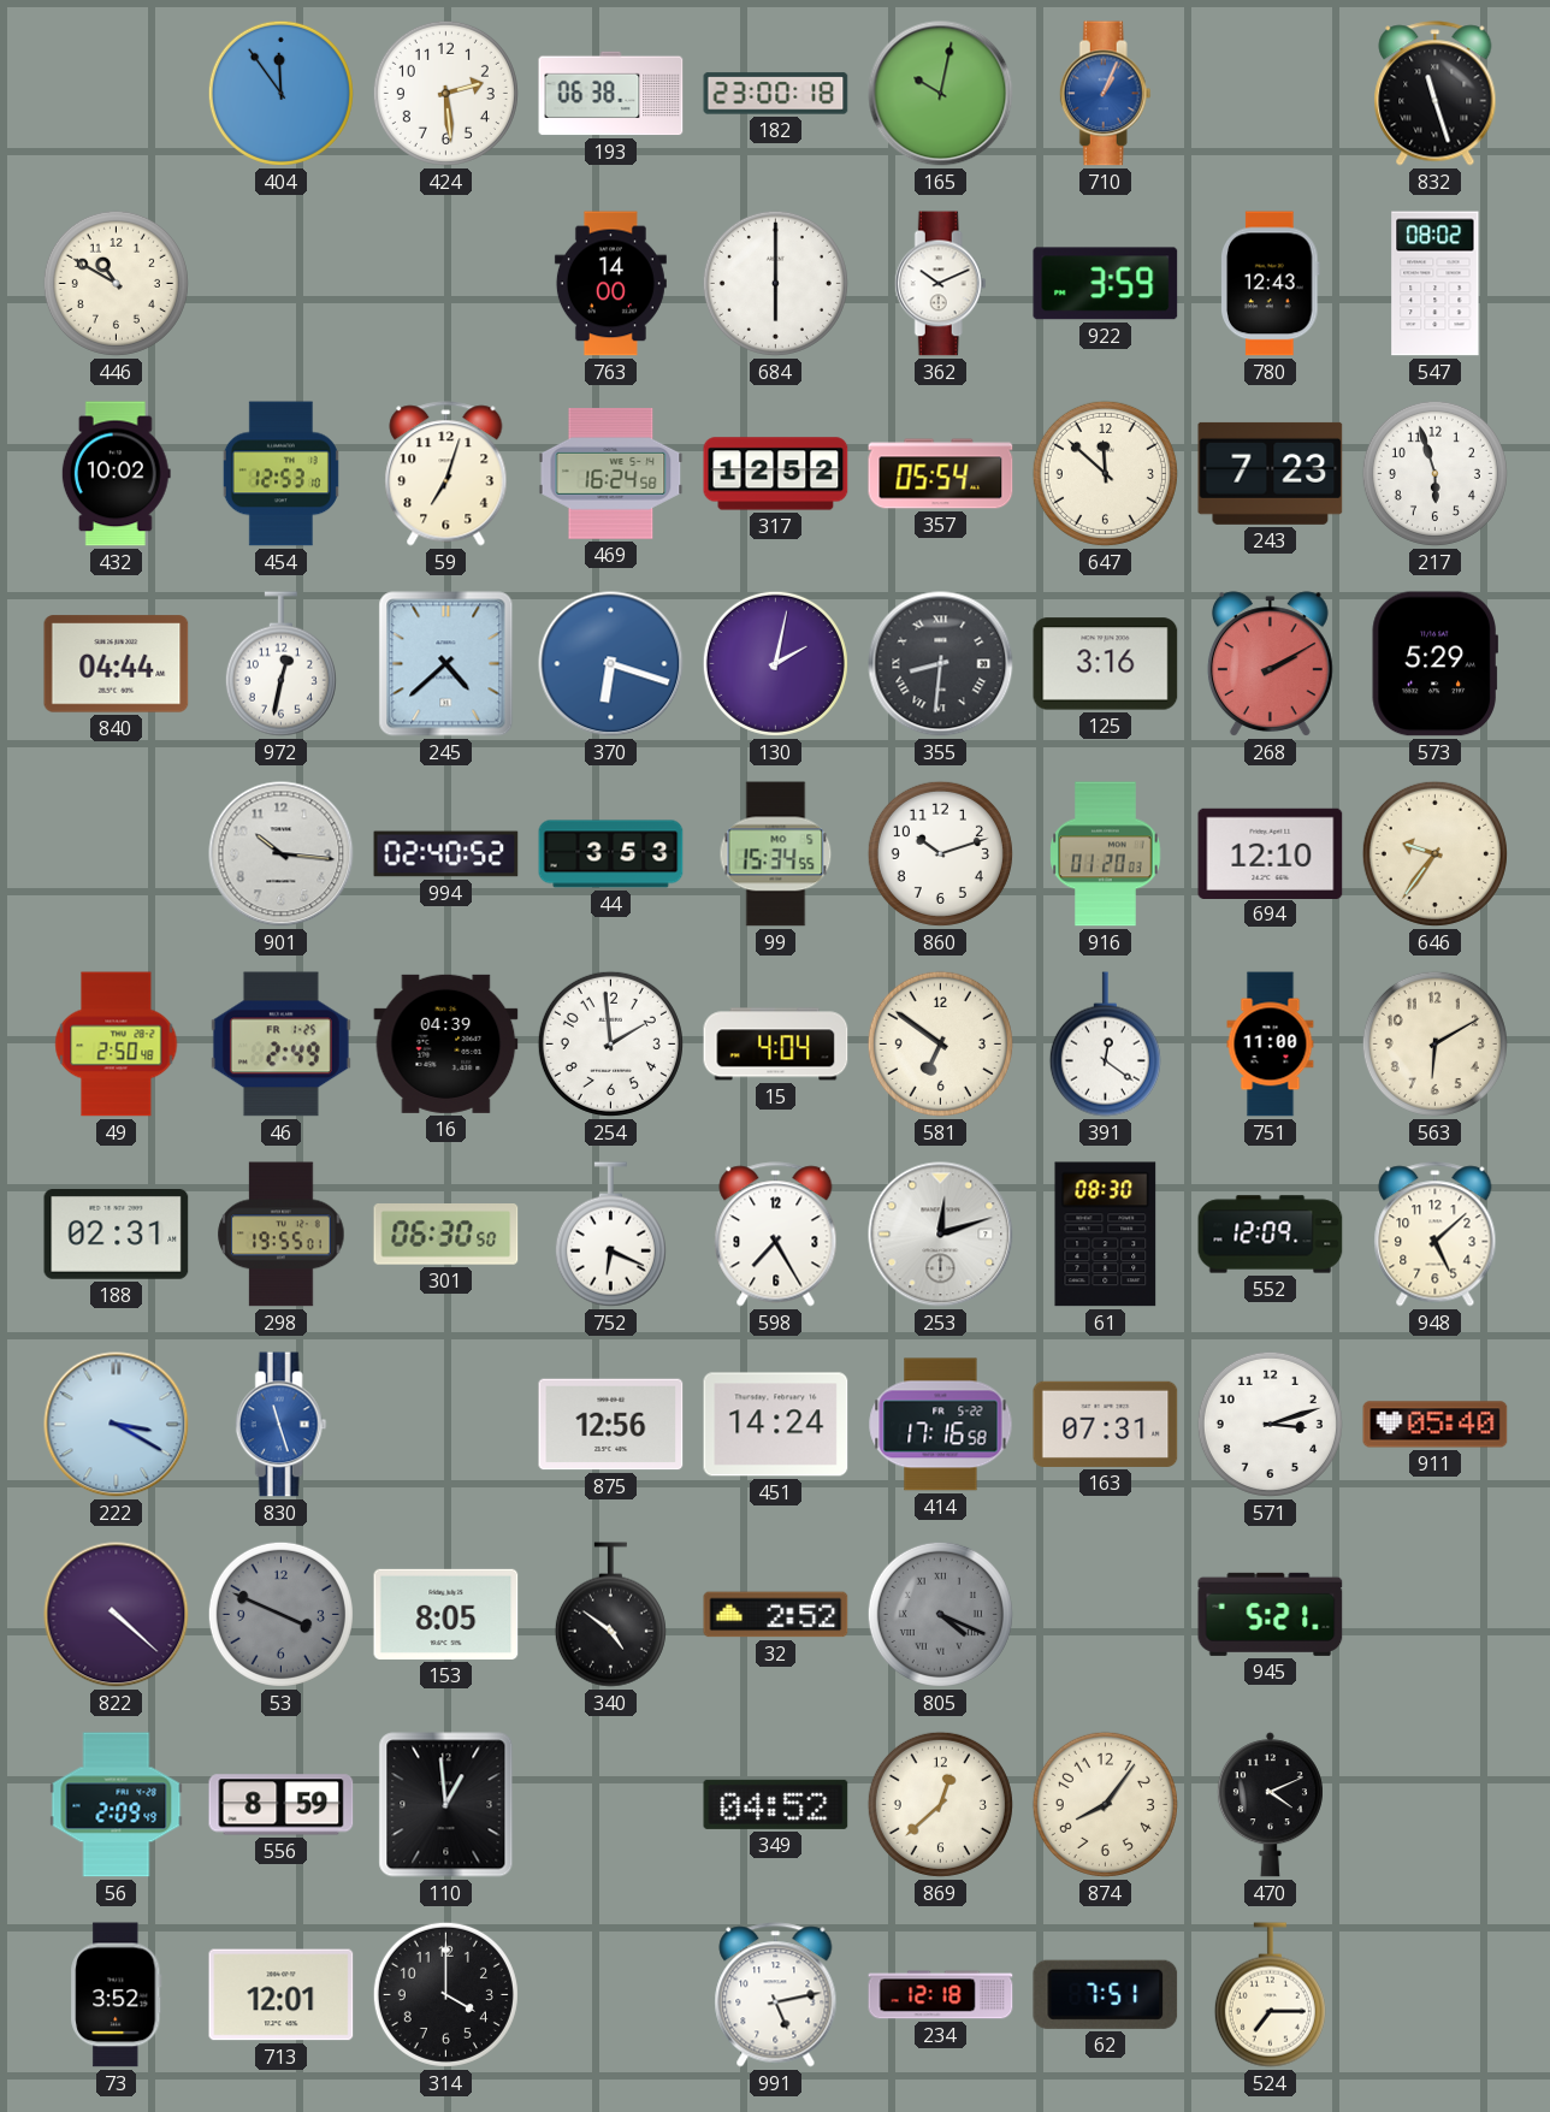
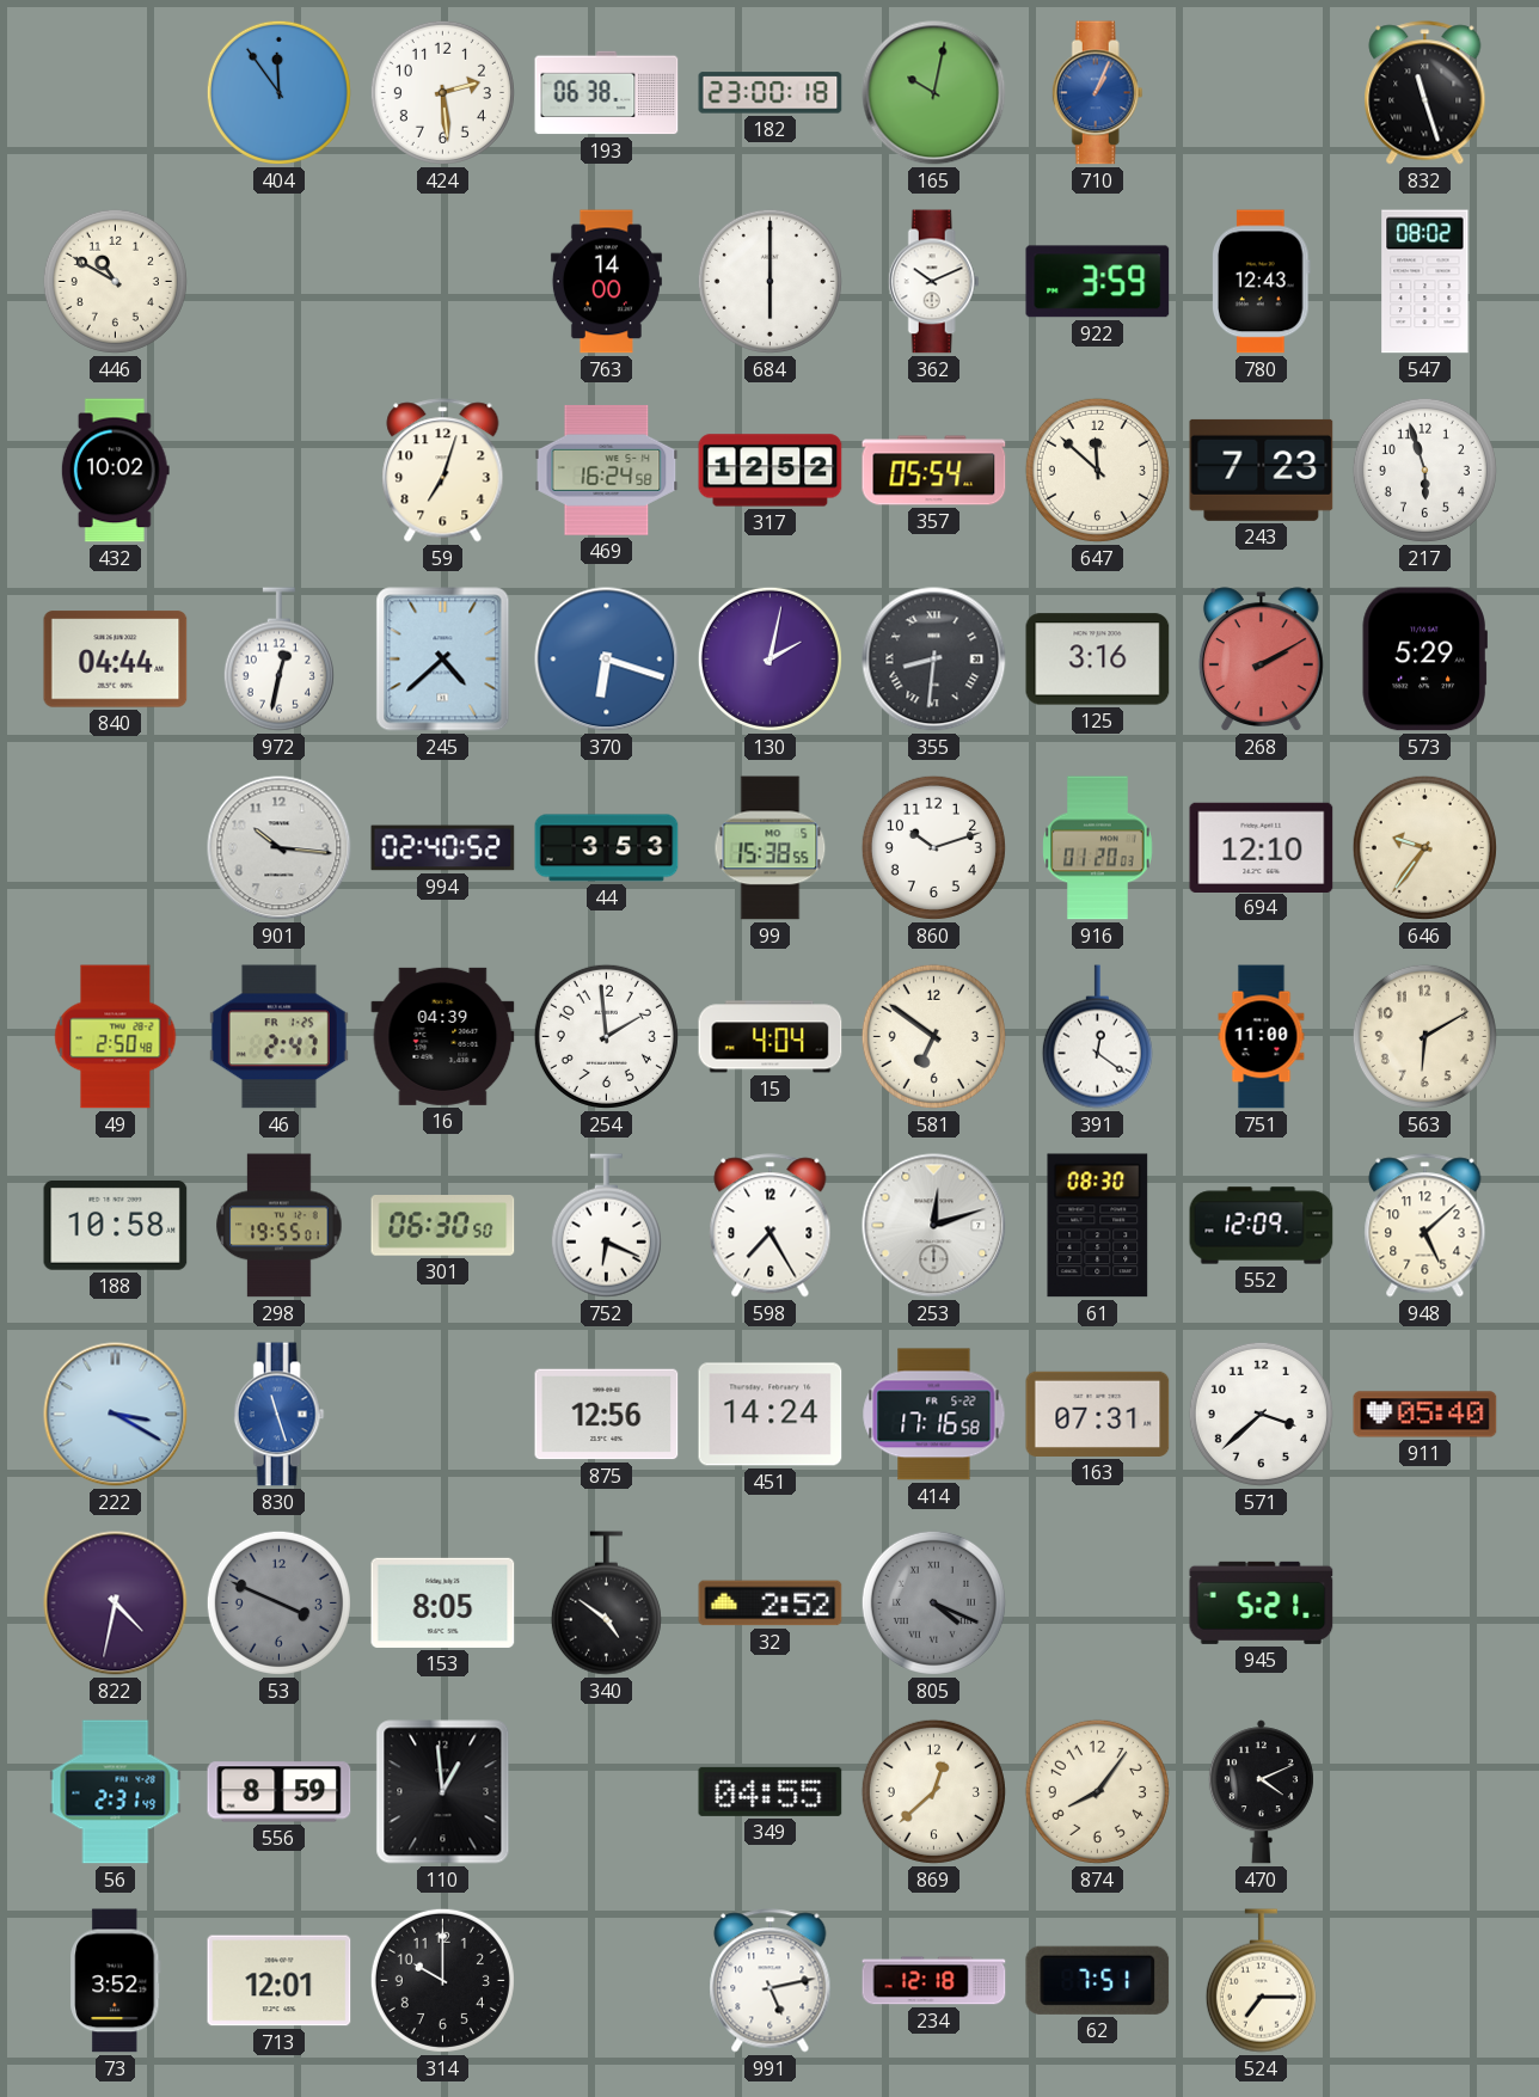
454: 12:53 -> none
99: 15:34 -> 15:38
46: 2:49 -> 2:47
188: 02:31 -> 10:58
571: 3:12 -> 3:38
822: 4:22 -> 4:32
56: 2:09 -> 2:31
349: 04:52 -> 04:55
314: 4:00 -> 10:00
